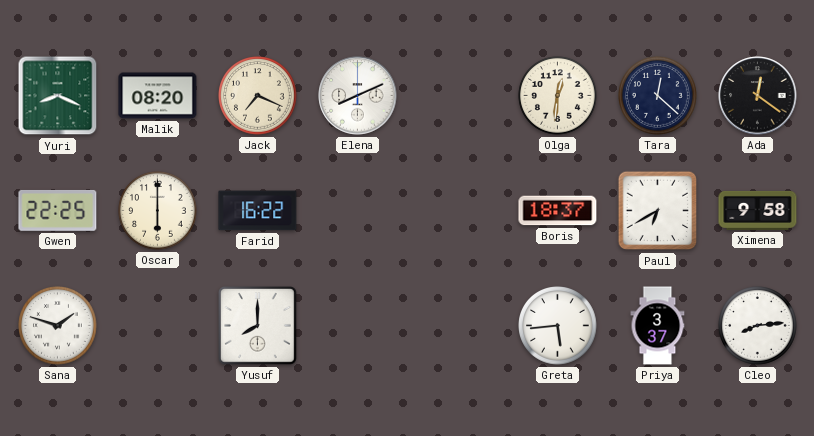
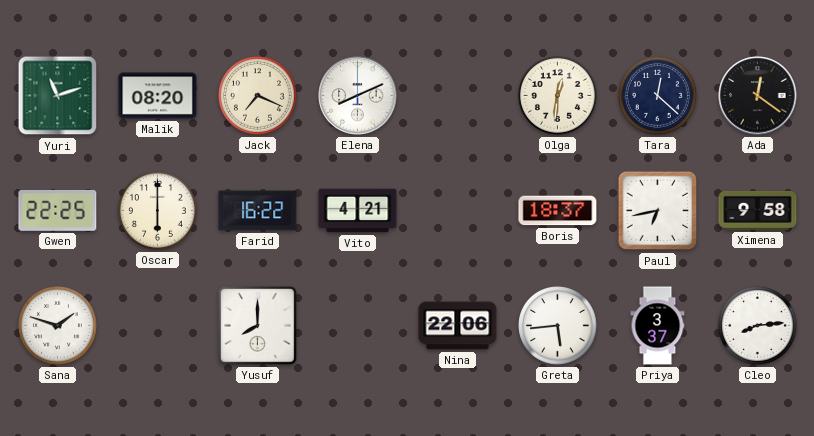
Yuri: 8:19 -> 11:12
Vito: none -> 4:21
Paul: 6:40 -> 6:43
Nina: none -> 22:06
